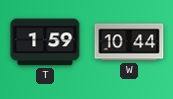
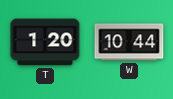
T: 1:59 -> 1:20
